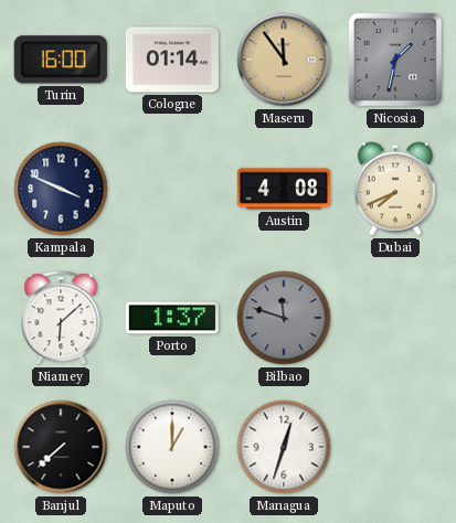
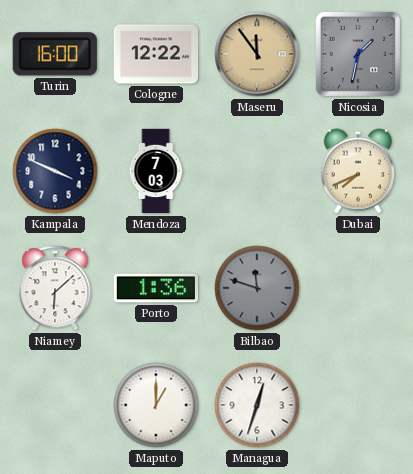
Cologne: 01:14 -> 12:22
Mendoza: none -> 7:03
Austin: 4:08 -> none
Porto: 1:37 -> 1:36
Banjul: 7:38 -> none
